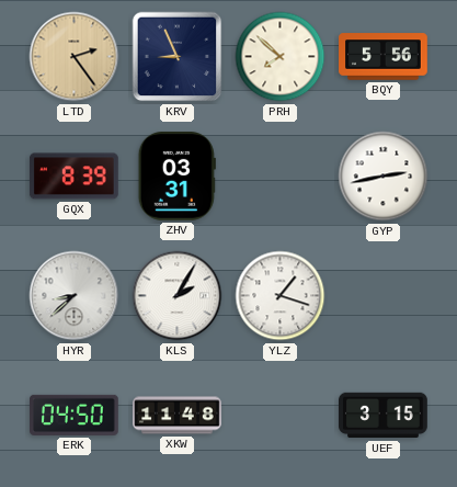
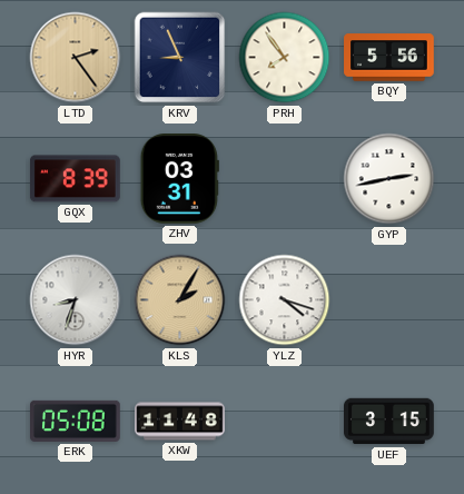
PRH: 7:52 -> 7:54
HYR: 8:38 -> 8:33
KLS dial: white -> champagne
YLZ: 1:18 -> 4:18
ERK: 04:50 -> 05:08
